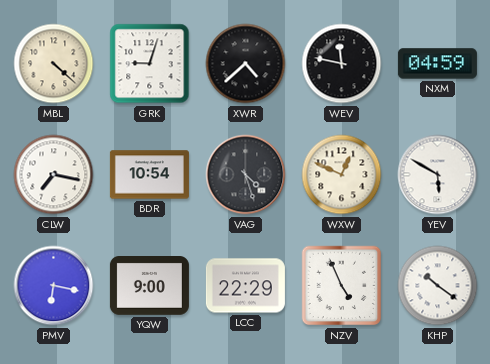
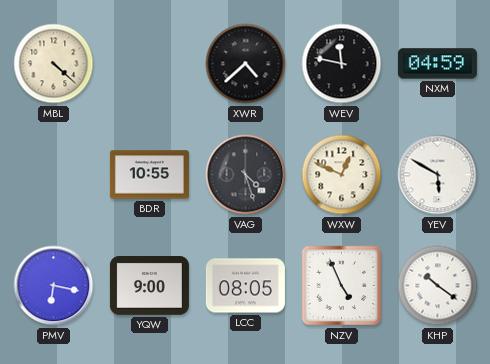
GRK: 9:03 -> none
CLW: 7:17 -> none
BDR: 10:54 -> 10:55
LCC: 22:29 -> 08:05
